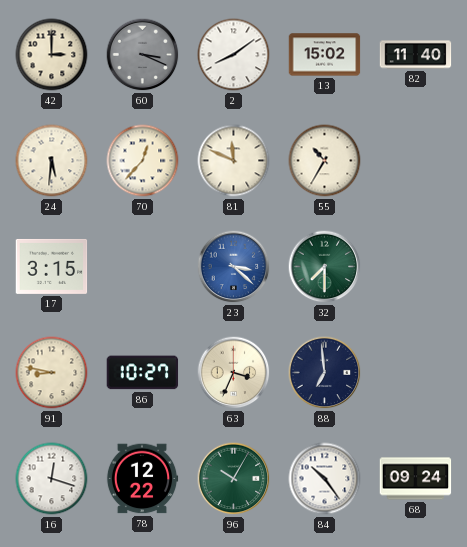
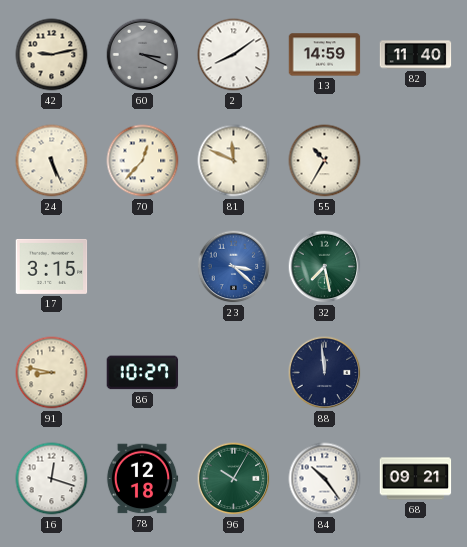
42: 3:00 -> 9:13
13: 15:02 -> 14:59
24: 5:31 -> 5:26
32: 7:30 -> 7:28
63: 3:34 -> none
88: 6:59 -> 11:59
78: 12:22 -> 12:18
68: 09:24 -> 09:21
